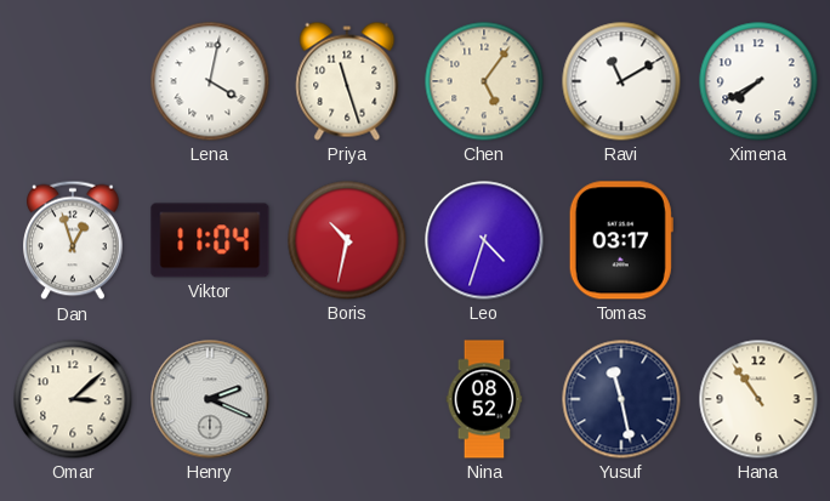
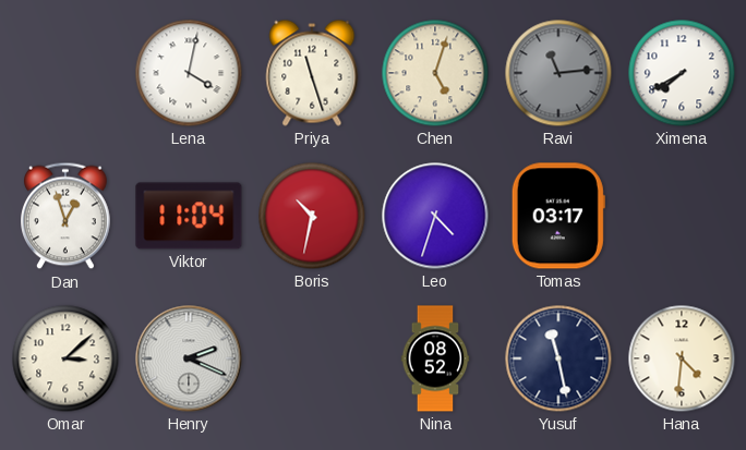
Chen: 5:06 -> 5:03
Ravi: 11:10 -> 11:14
Ravi dial: white -> grey
Hana: 10:54 -> 4:31
